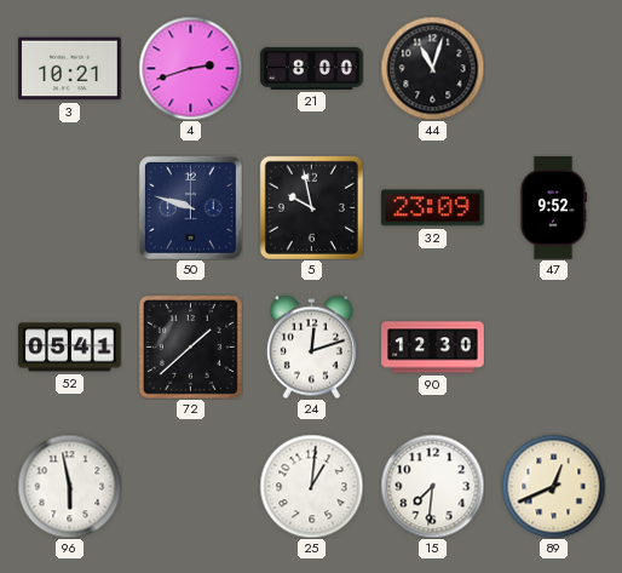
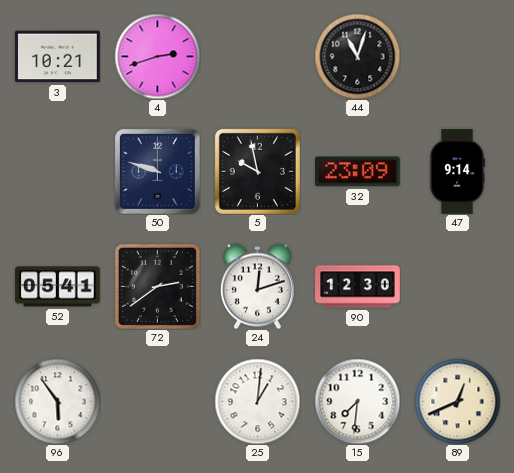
21: 8:00 -> none
47: 9:52 -> 9:14
72: 1:38 -> 2:39
96: 5:58 -> 5:54
